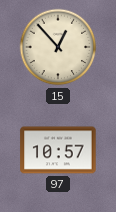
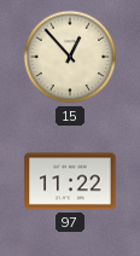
97: 10:57 -> 11:22
